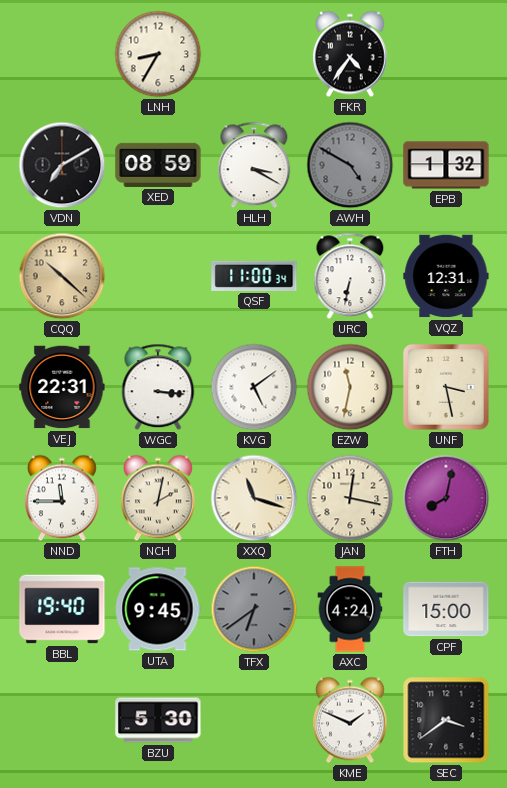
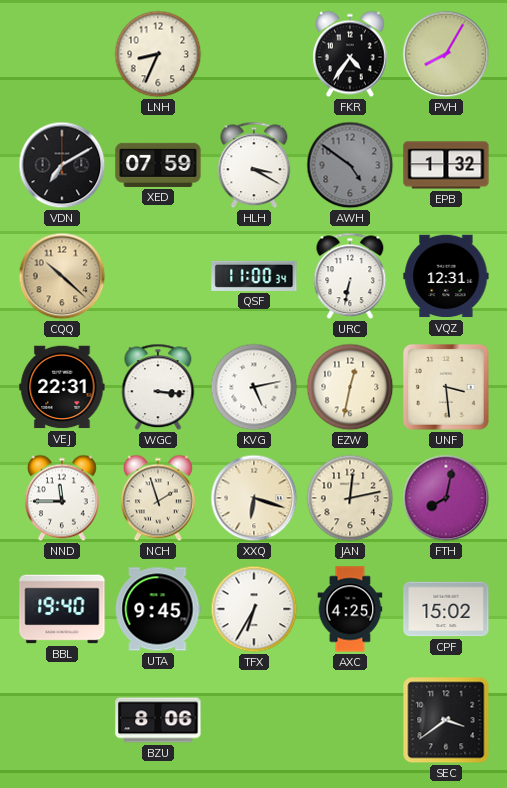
LNH: 8:35 -> 8:34
PVH: none -> 8:05
XED: 08:59 -> 07:59
AWH: 4:50 -> 4:51
KVG: 5:09 -> 5:13
EZW: 11:32 -> 12:32
UNF: 3:28 -> 3:29
NCH: 2:02 -> 1:57
XXQ: 11:18 -> 6:18
JAN: 12:17 -> 12:13
TFX: 6:39 -> 6:35
TFX dial: grey -> white
AXC: 4:24 -> 4:25
CPF: 15:00 -> 15:02
BZU: 5:30 -> 8:06
KME: 1:49 -> none
